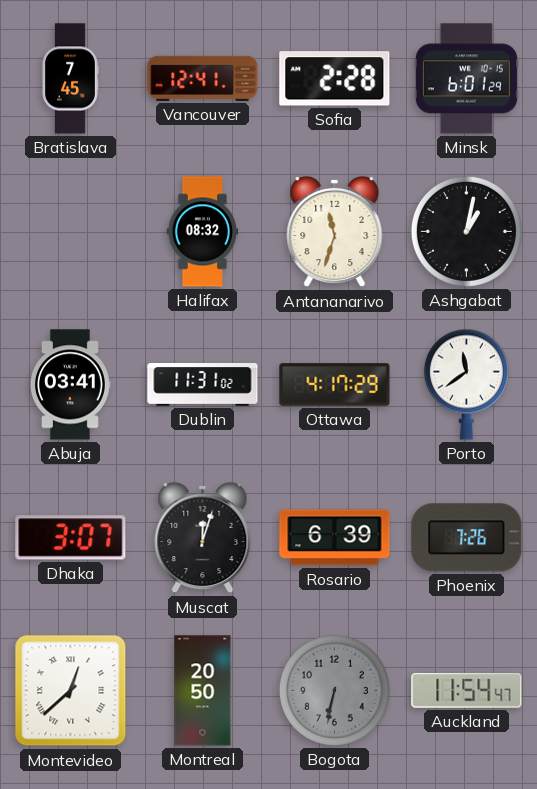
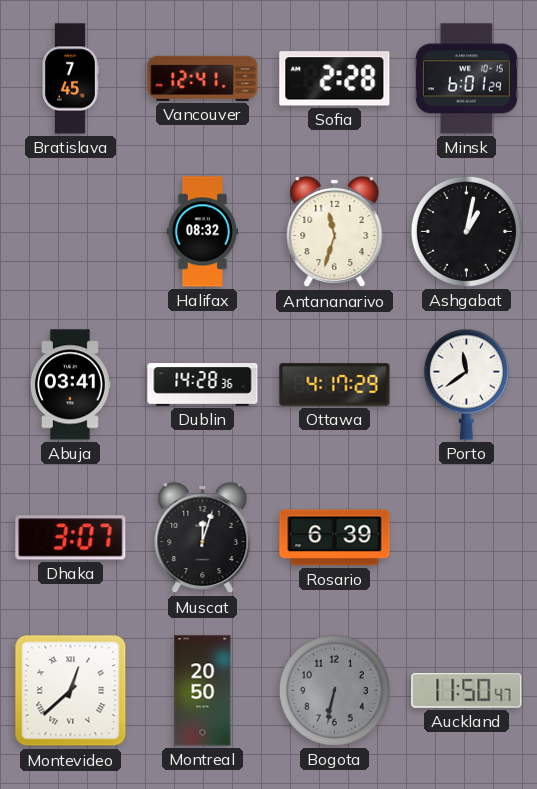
Dublin: 11:31 -> 14:28
Phoenix: 7:26 -> none
Auckland: 11:54 -> 11:50
